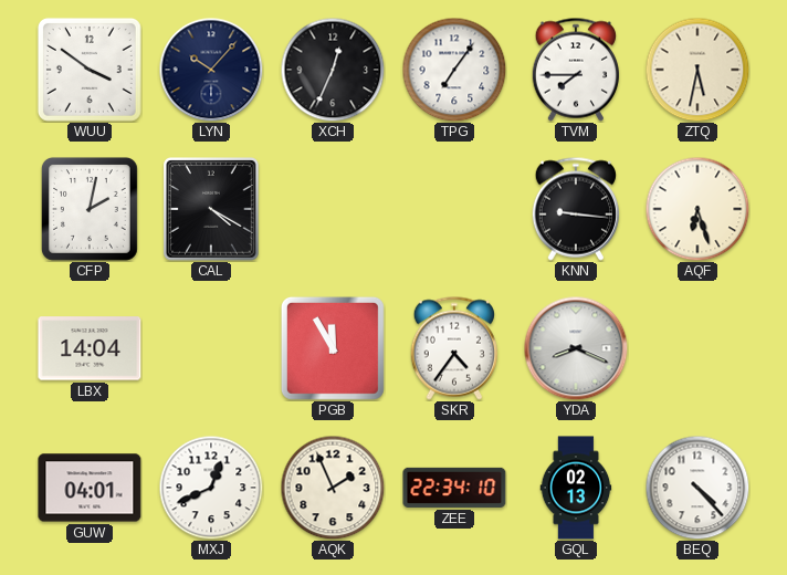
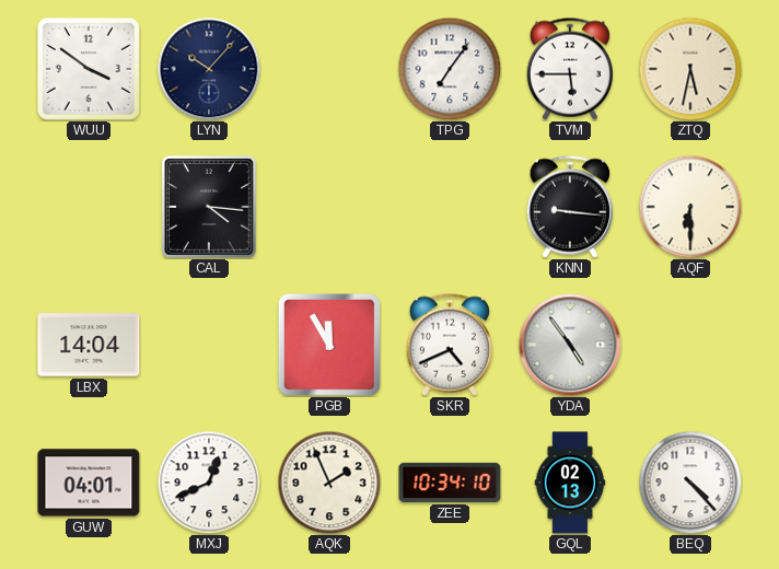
XCH: 12:34 -> none
TVM: 7:45 -> 5:45
CFP: 2:02 -> none
CAL: 4:20 -> 4:16
AQF: 6:27 -> 6:30
SKR: 4:36 -> 4:41
YDA: 8:19 -> 4:54
ZEE: 22:34 -> 10:34
